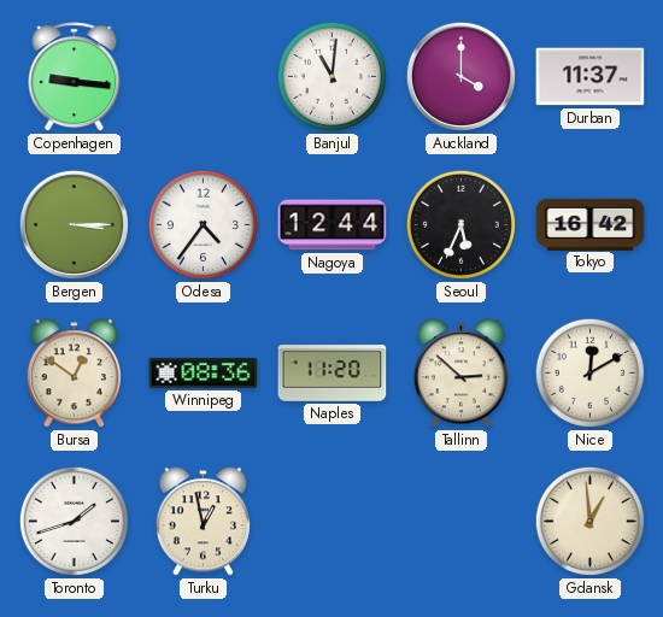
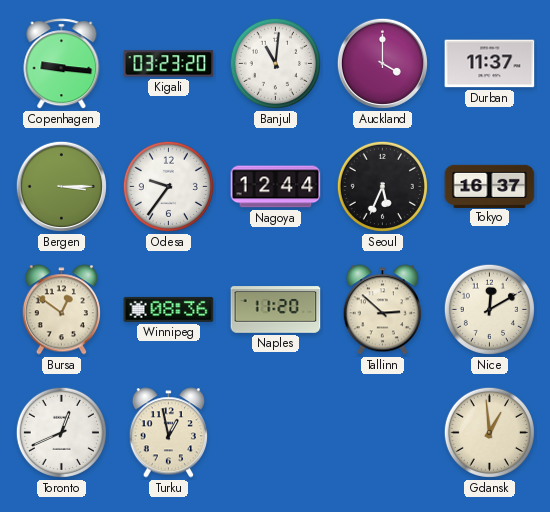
Kigali: none -> 03:23
Odesa: 4:36 -> 9:36
Tokyo: 16:42 -> 16:37
Toronto: 1:42 -> 12:41
